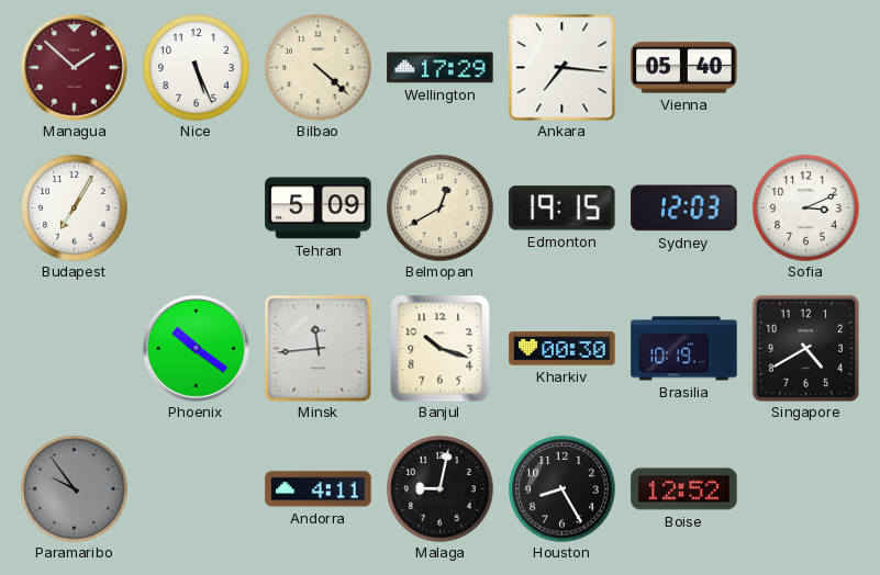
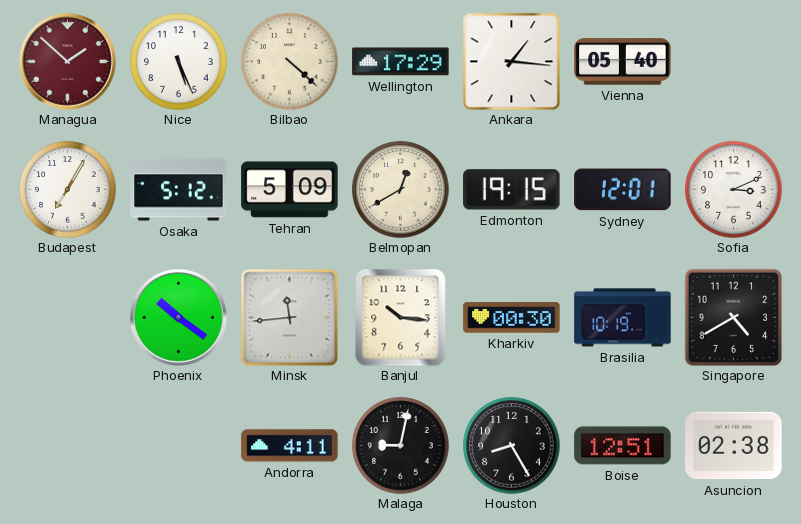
Ankara: 7:16 -> 1:16
Osaka: none -> 5:12
Sydney: 12:03 -> 12:01
Banjul: 10:18 -> 10:16
Paramaribo: 9:54 -> none
Boise: 12:52 -> 12:51
Asuncion: none -> 02:38
